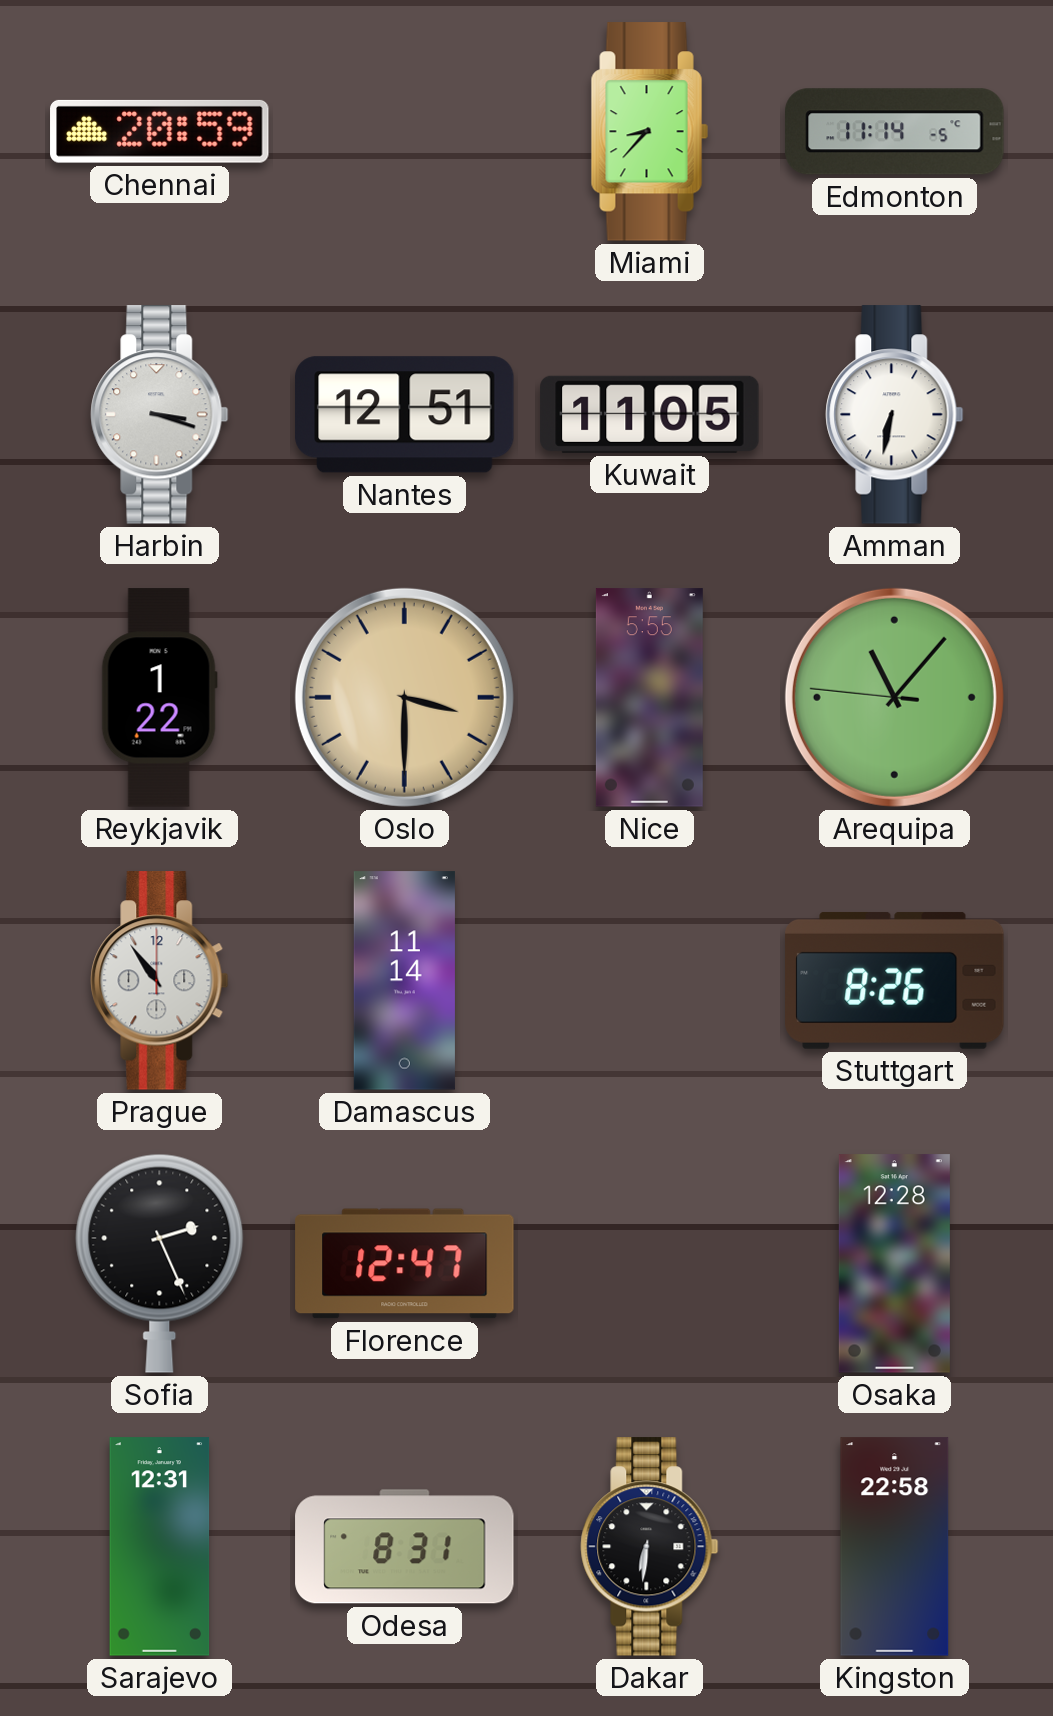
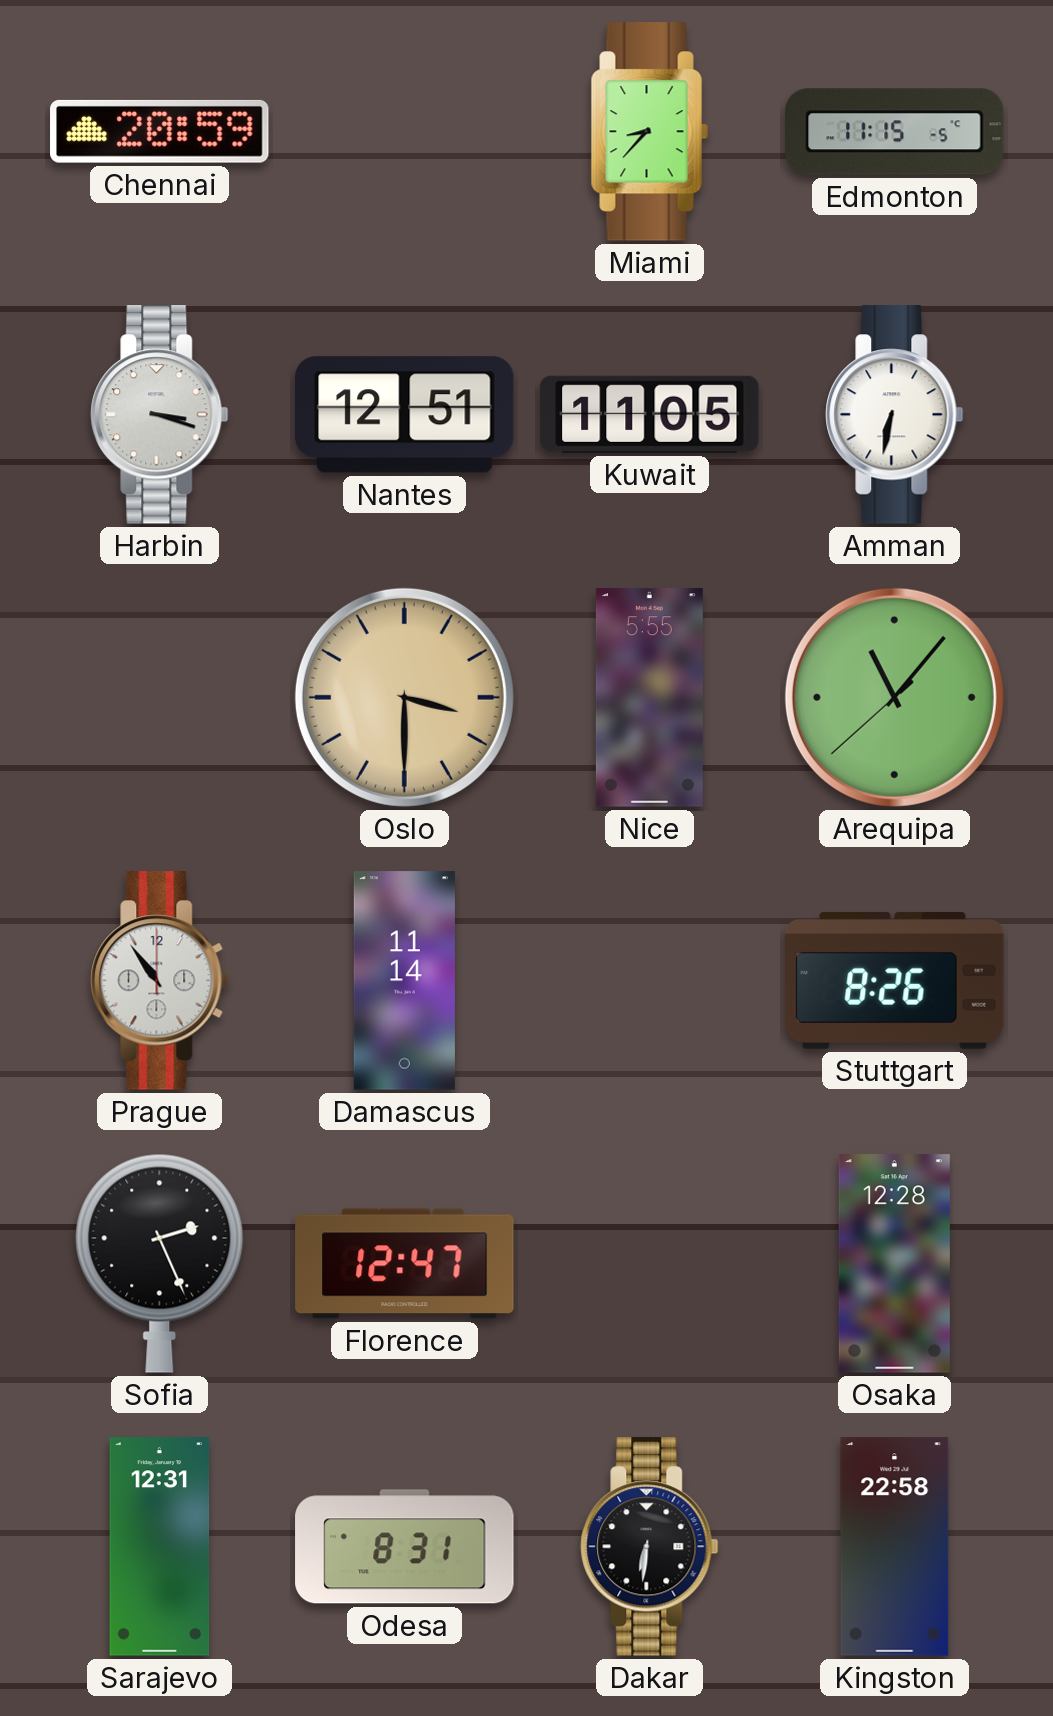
Edmonton: 11:14 -> 11:15
Reykjavik: 1:22 -> none
Arequipa: 11:06:46 -> 11:06:38
